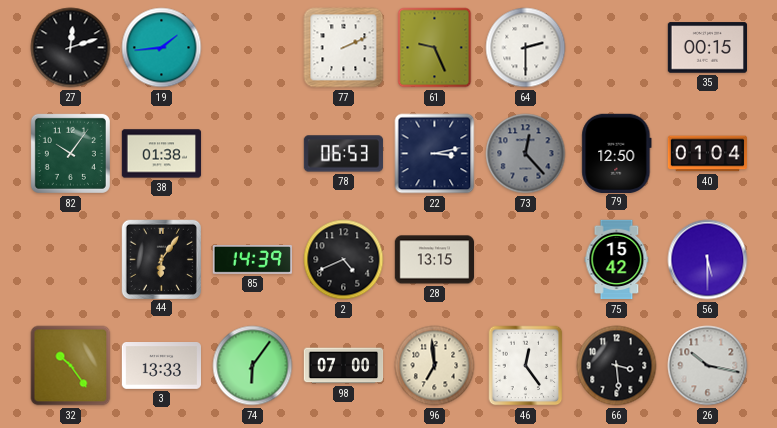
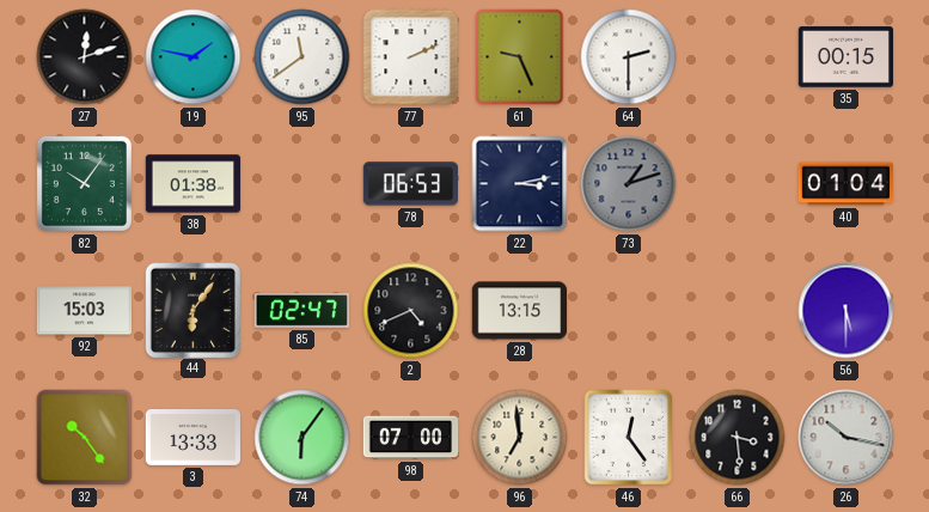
19: 1:44 -> 1:47
95: none -> 11:39
73: 12:23 -> 1:12
79: 12:50 -> none
92: none -> 15:03
85: 14:39 -> 02:47
75: 15:42 -> none
